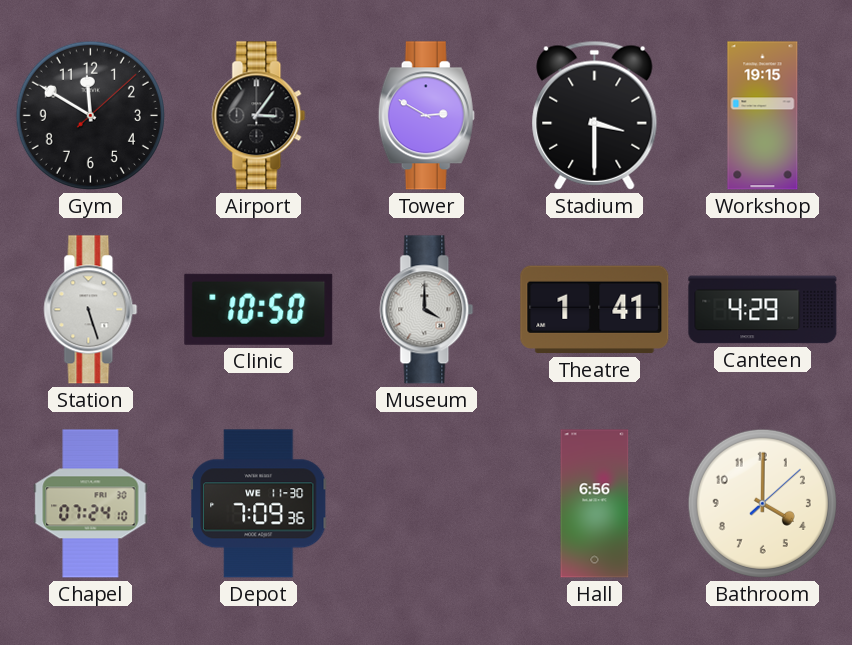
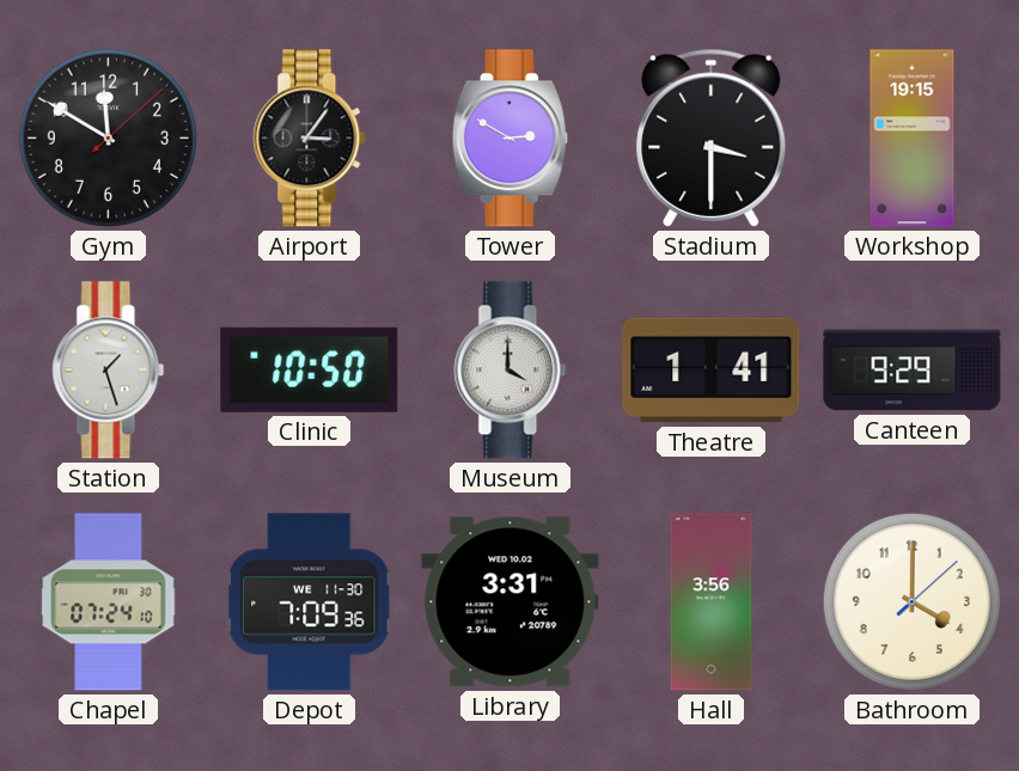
Station: 5:27 -> 1:27
Canteen: 4:29 -> 9:29
Library: none -> 3:31
Hall: 6:56 -> 3:56
